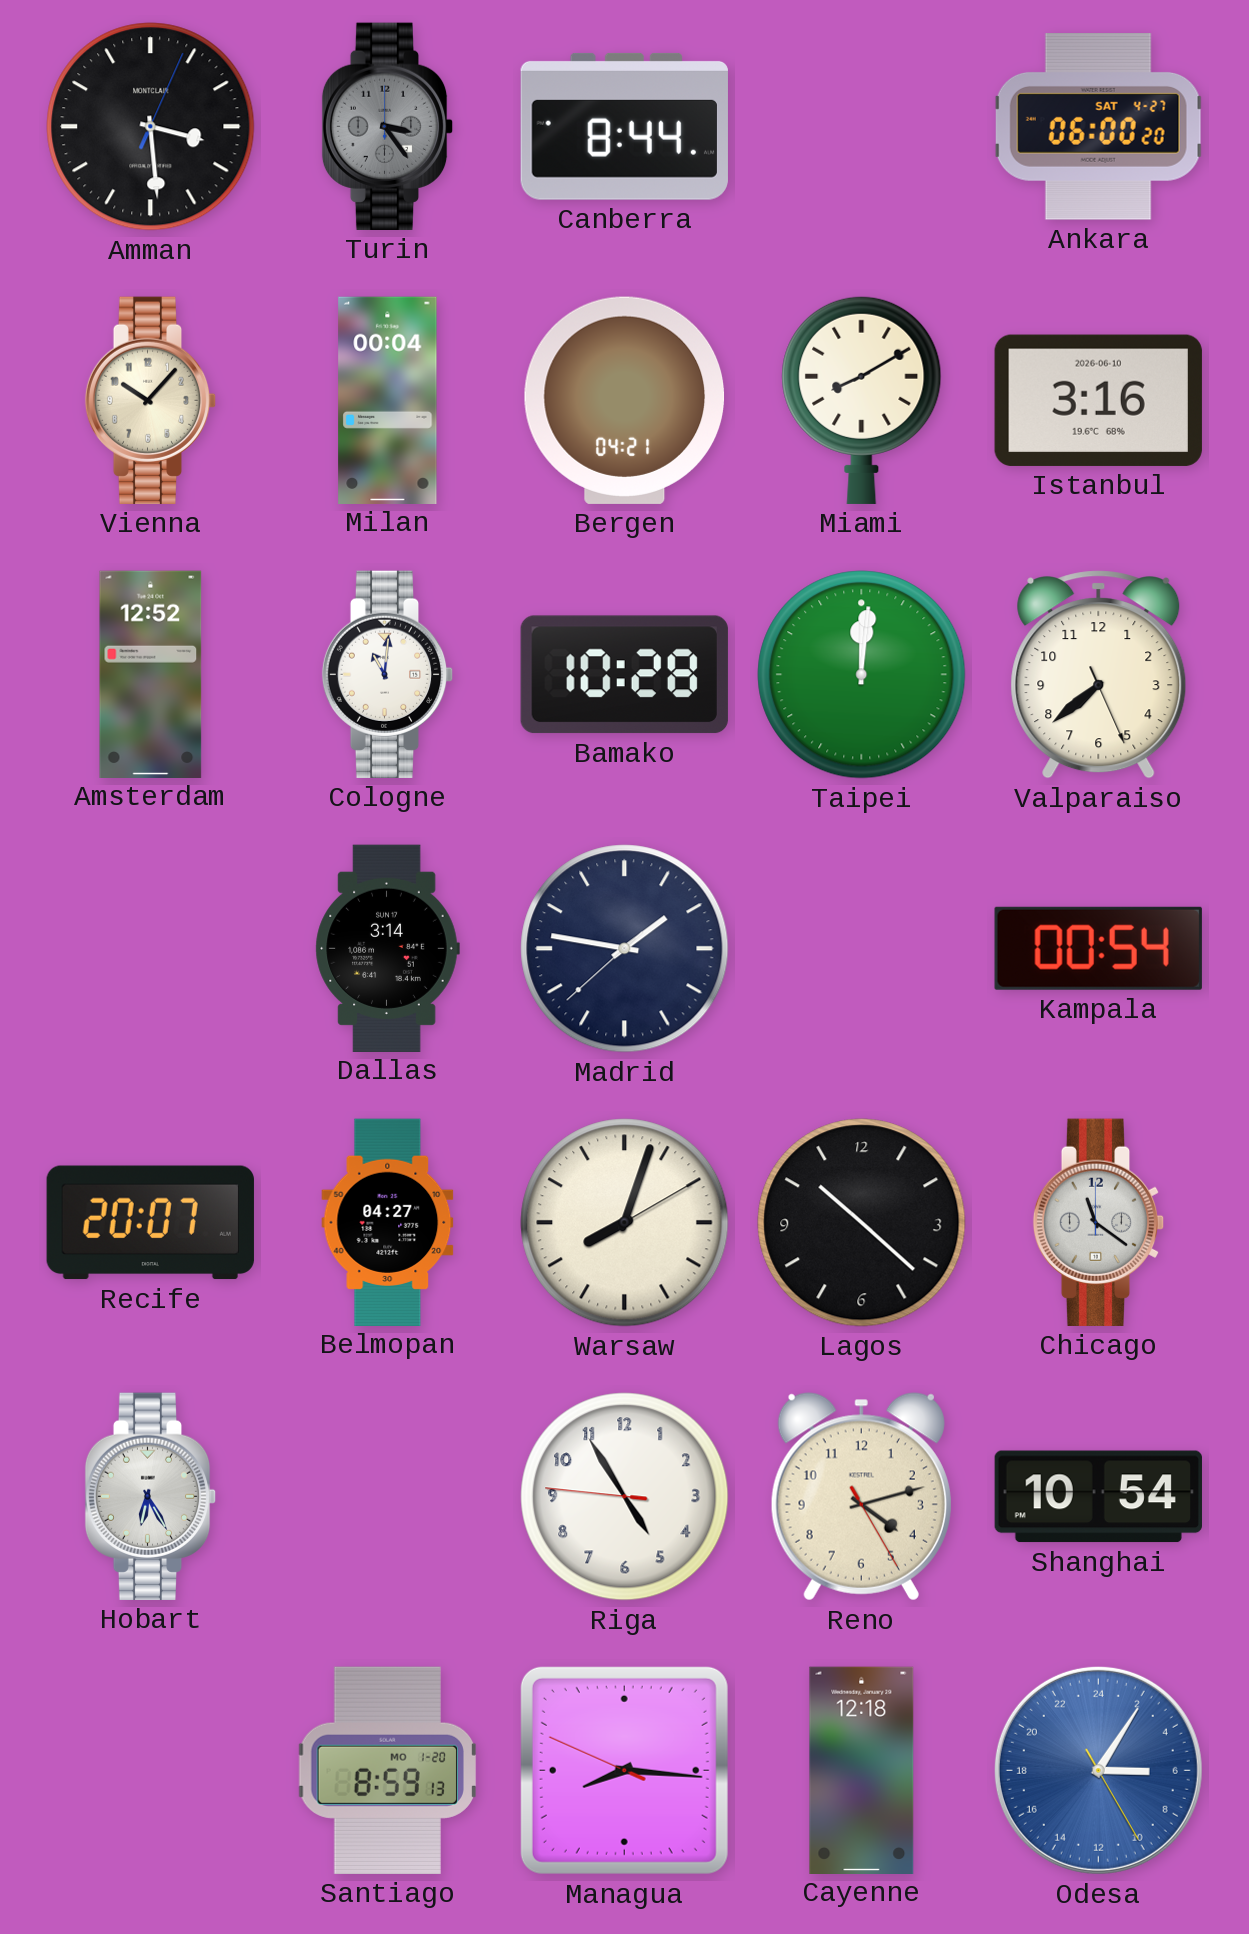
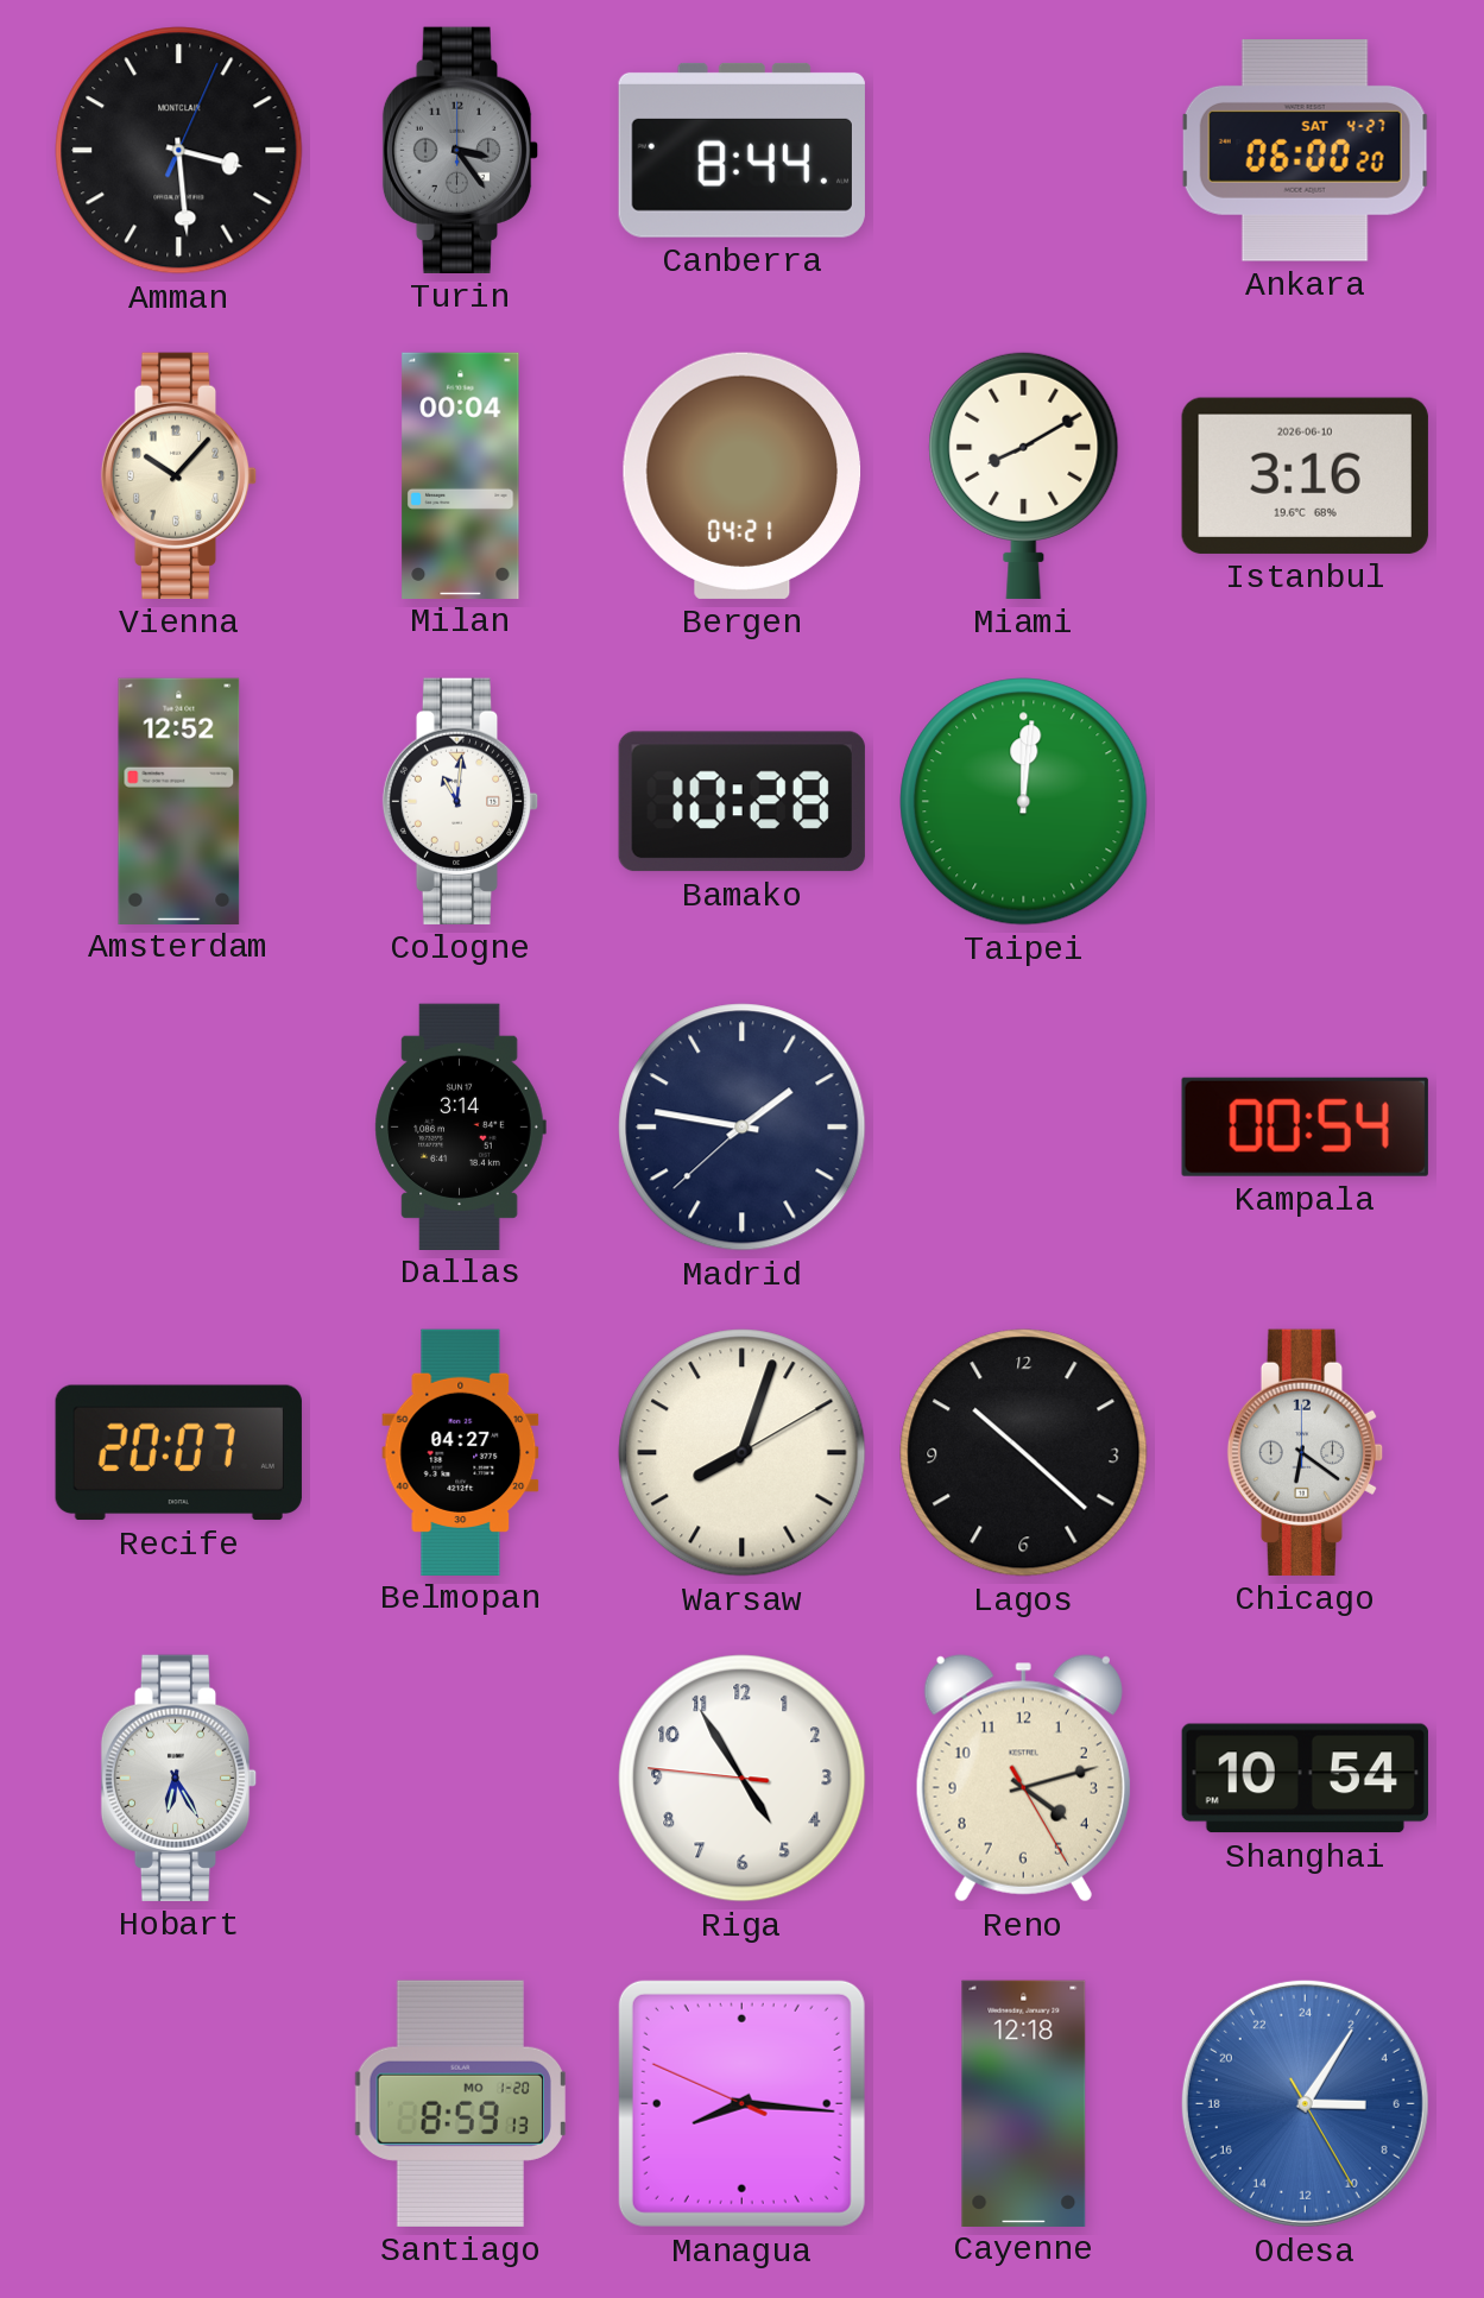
Valparaiso: 7:38 -> none
Chicago: 11:21 -> 6:21
